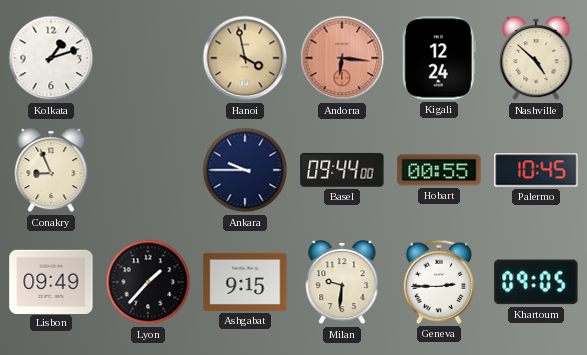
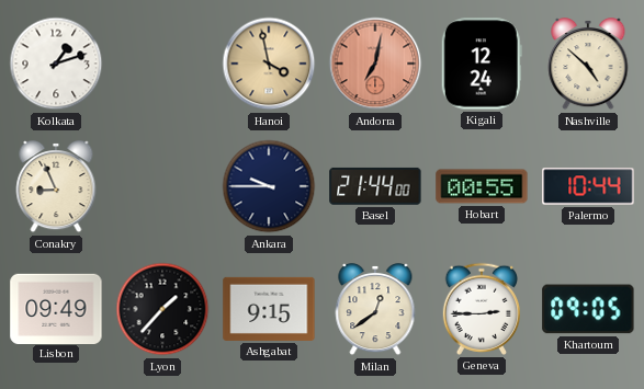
Andorra: 6:16 -> 7:02
Basel: 09:44 -> 21:44
Palermo: 10:45 -> 10:44
Milan: 9:31 -> 12:39
